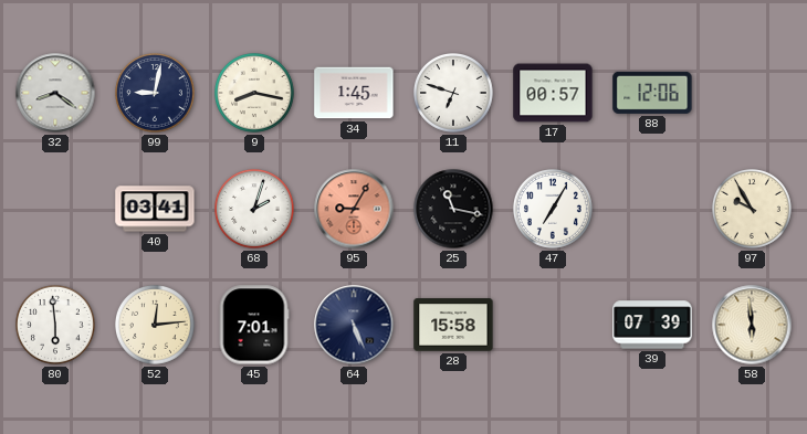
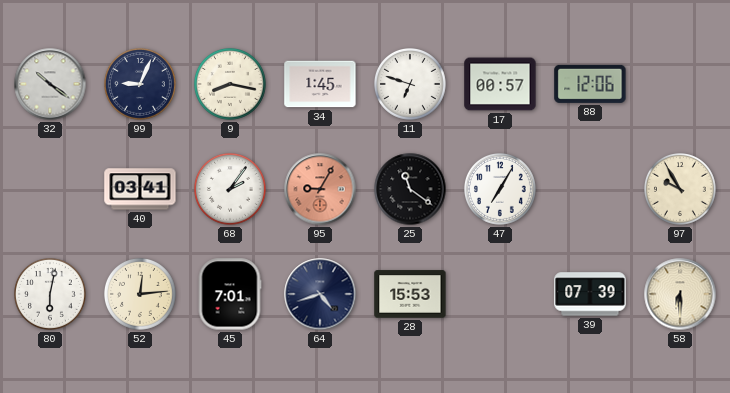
32: 8:21 -> 10:21
99: 9:02 -> 9:04
68: 2:03 -> 2:06
25: 11:17 -> 11:21
80: 5:59 -> 6:02
64: 5:26 -> 4:42
28: 15:58 -> 15:53
58: 5:59 -> 6:30
